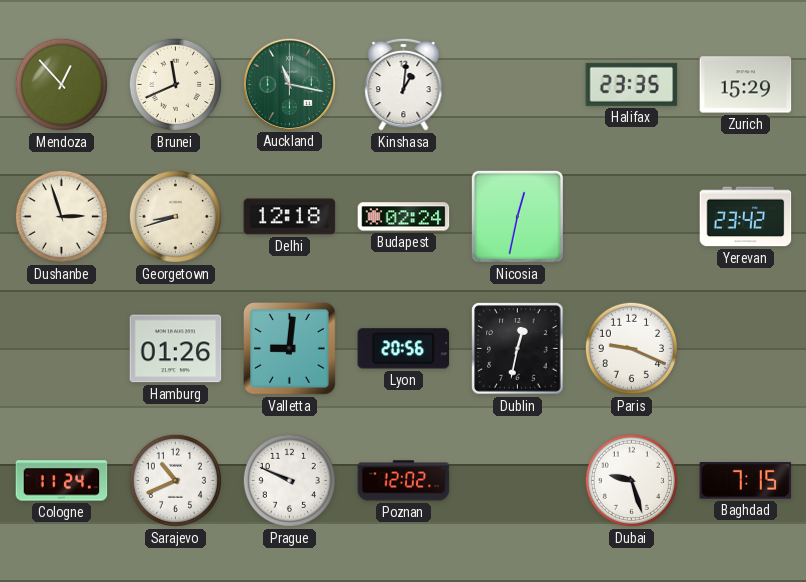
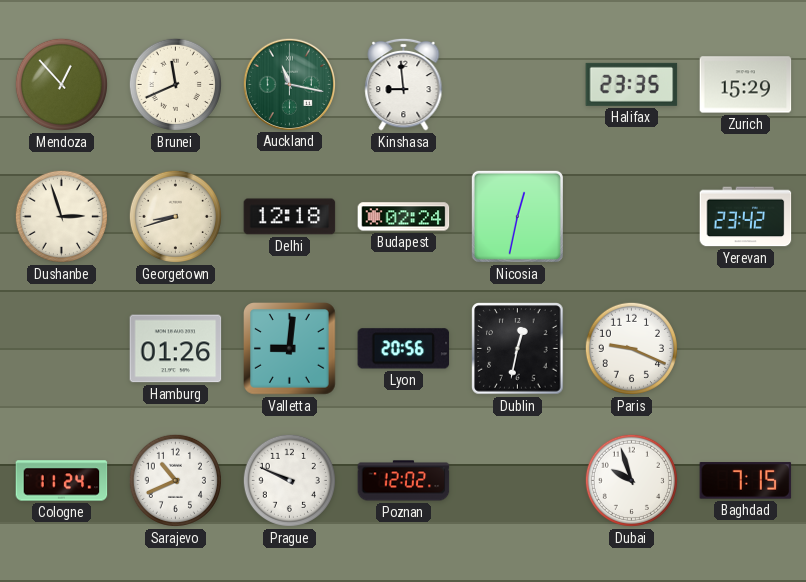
Kinshasa: 1:01 -> 8:59
Dubai: 9:27 -> 9:57
